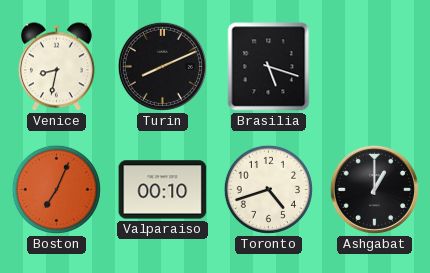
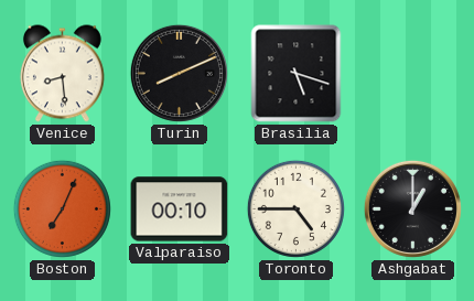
Venice: 8:32 -> 8:29
Toronto: 4:42 -> 4:45
